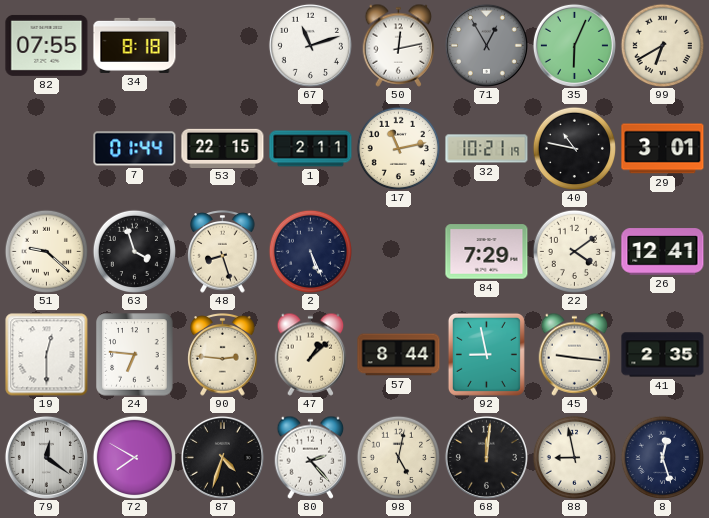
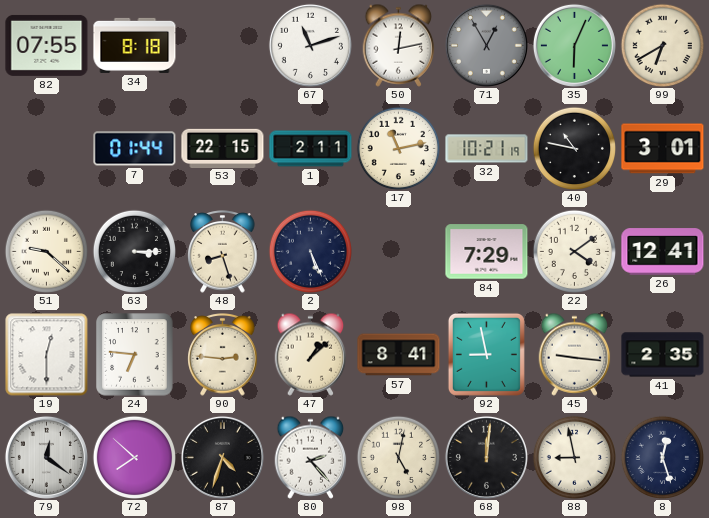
63: 3:57 -> 3:15
57: 8:44 -> 8:41
72: 7:50 -> 7:52
